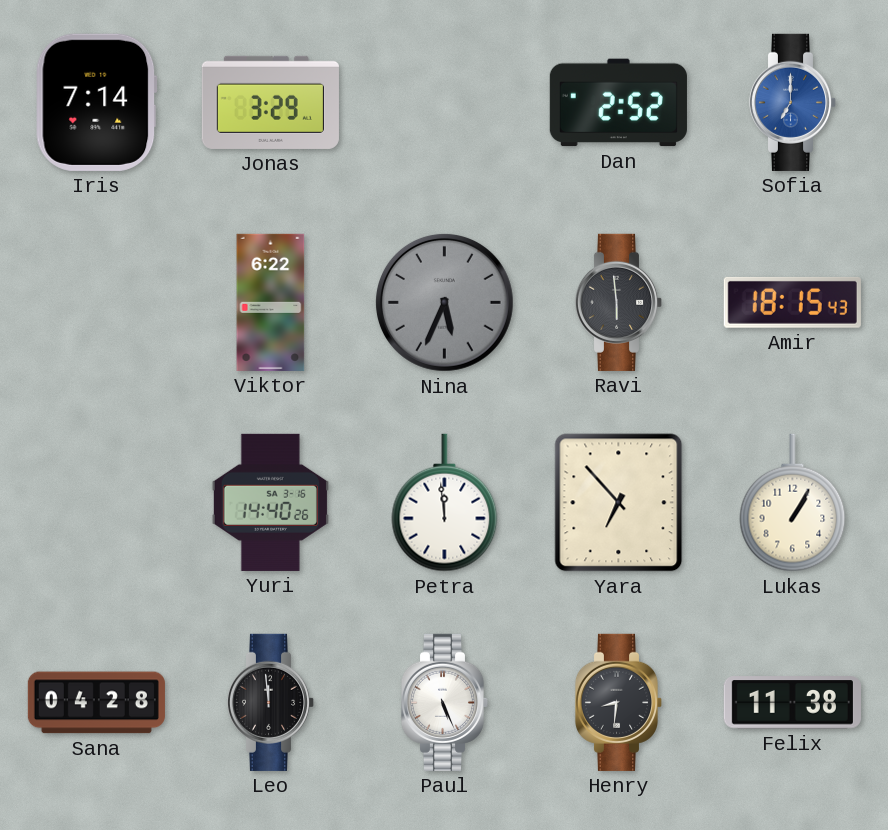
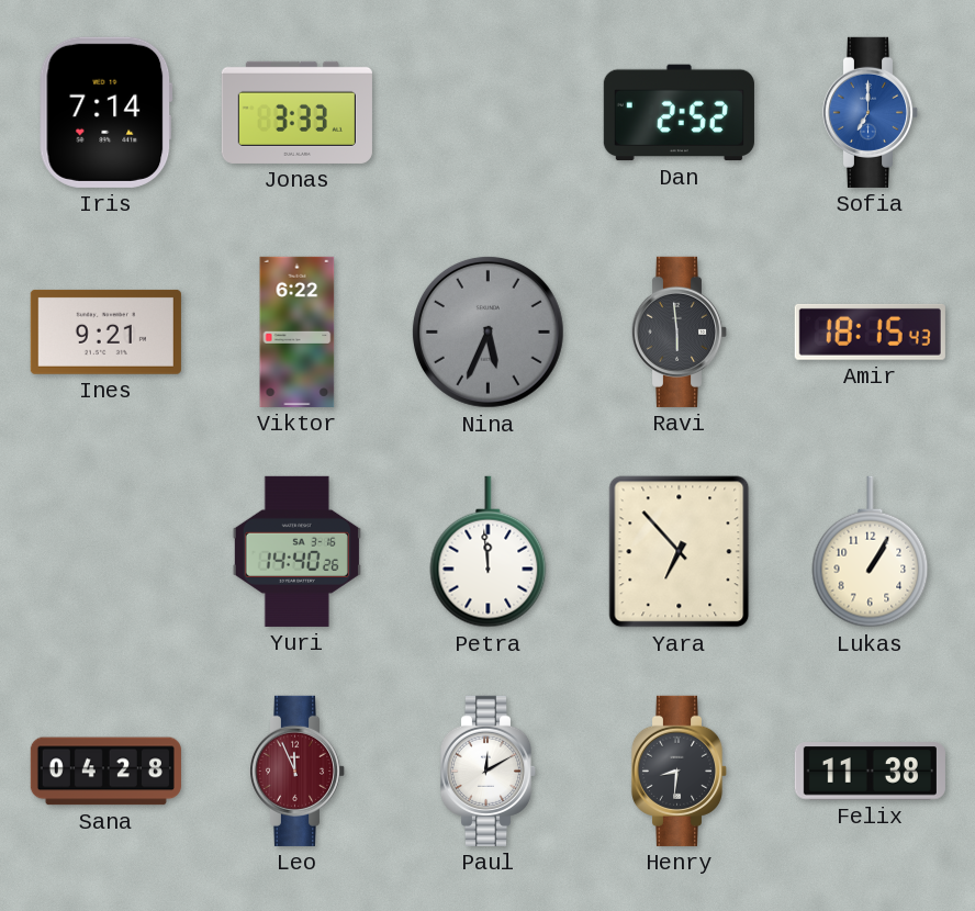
Jonas: 3:29 -> 3:33
Ines: none -> 9:21
Leo: 11:59 -> 11:56
Leo dial: black -> burgundy
Paul: 5:26 -> 12:10
